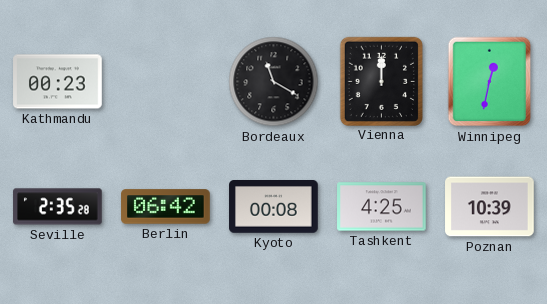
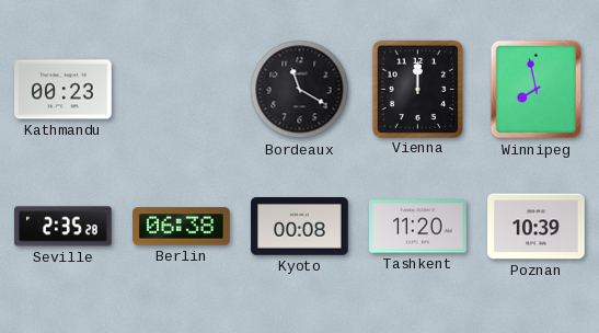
Winnipeg: 12:32 -> 7:58
Berlin: 06:42 -> 06:38
Tashkent: 4:25 -> 11:20
